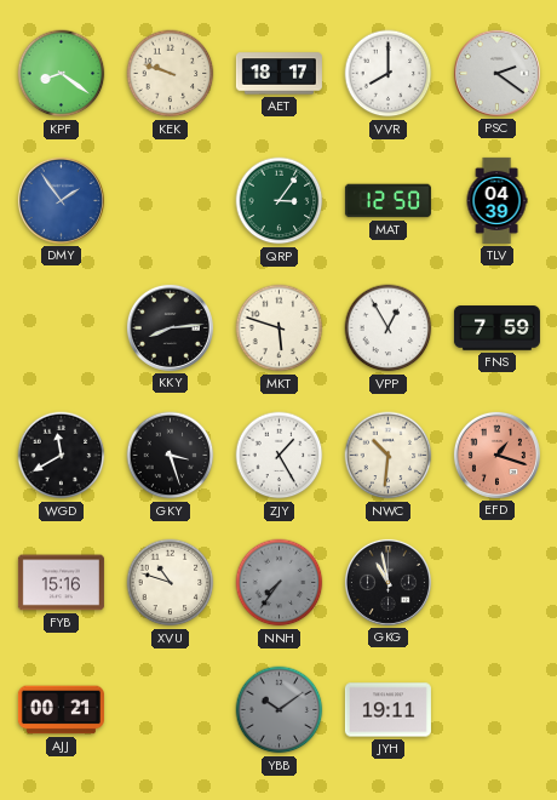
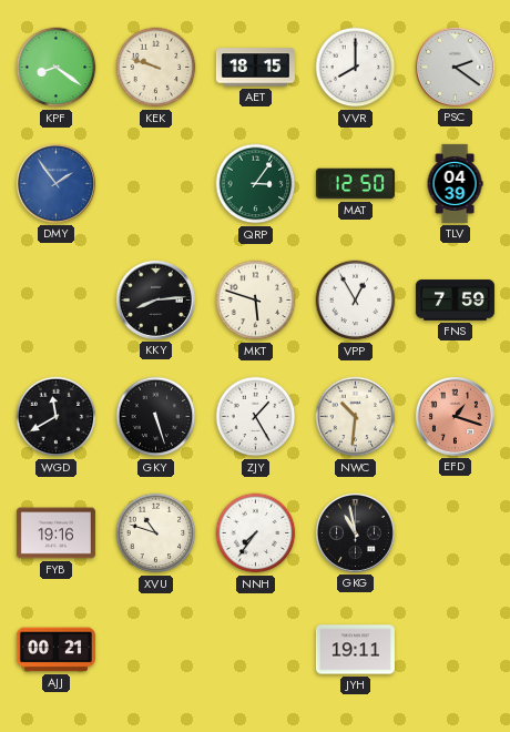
AET: 18:17 -> 18:15
GKY: 3:27 -> 5:27
FYB: 15:16 -> 19:16
NNH dial: grey -> white
YBB: 10:09 -> none
